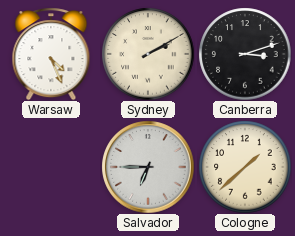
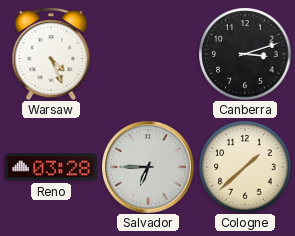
Sydney: 2:10 -> none
Reno: none -> 03:28
